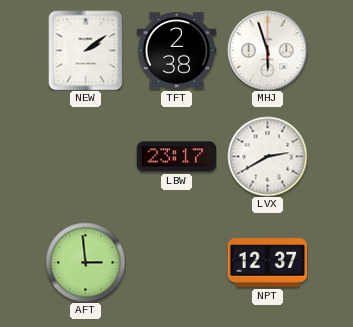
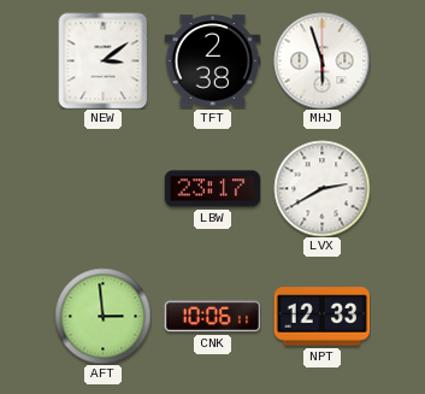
NEW: 2:09 -> 3:09
CNK: none -> 10:06
NPT: 12:37 -> 12:33
